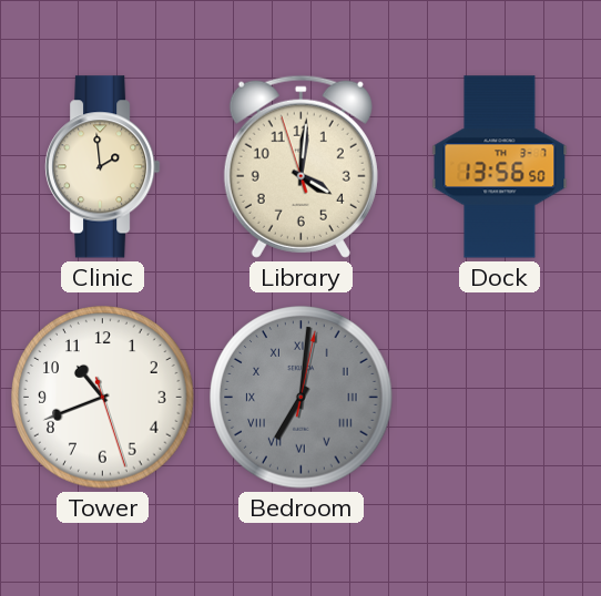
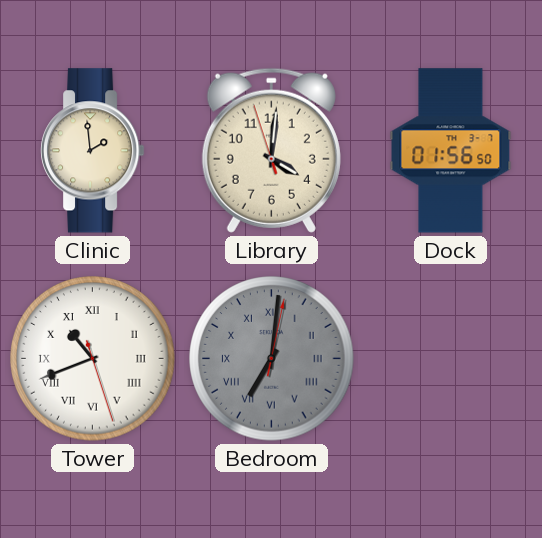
Dock: 13:56 -> 01:56
Tower numerals: Arabic -> Roman
